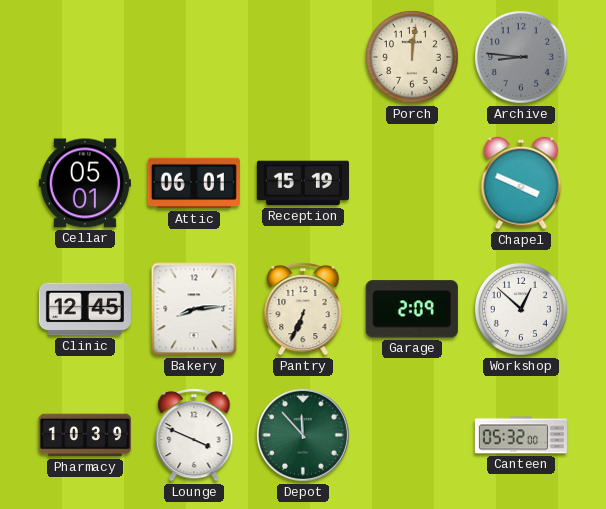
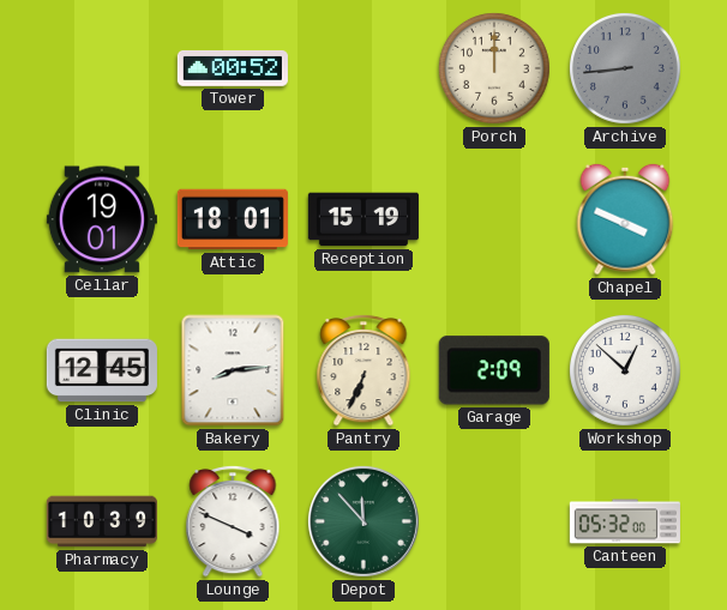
Tower: none -> 00:52
Porch: 12:01 -> 12:00
Archive: 8:46 -> 8:44
Cellar: 05:01 -> 19:01
Attic: 06:01 -> 18:01
